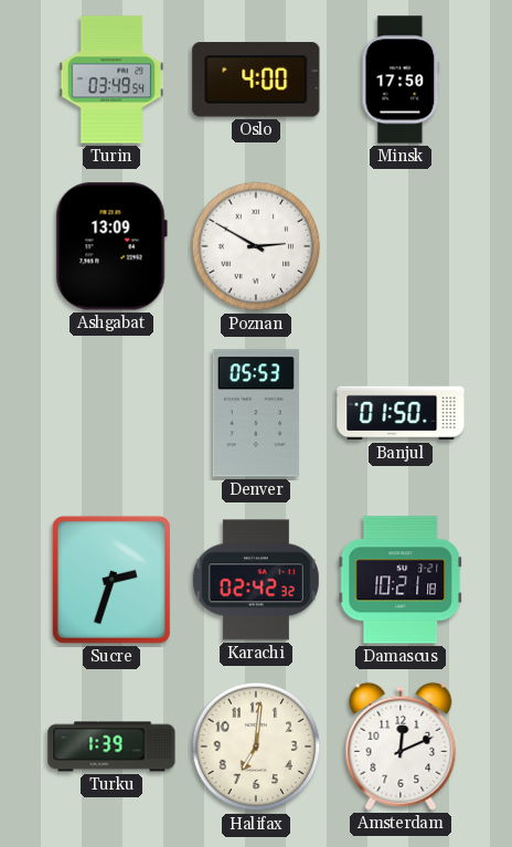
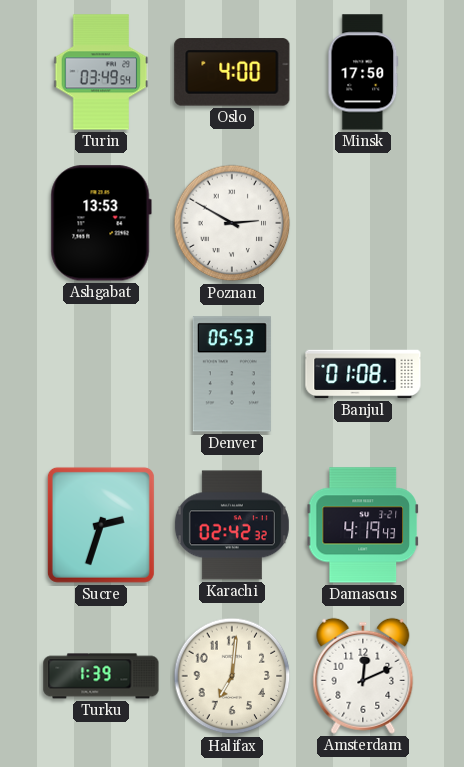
Ashgabat: 13:09 -> 13:53
Banjul: 01:50 -> 01:08
Damascus: 10:21 -> 4:19
